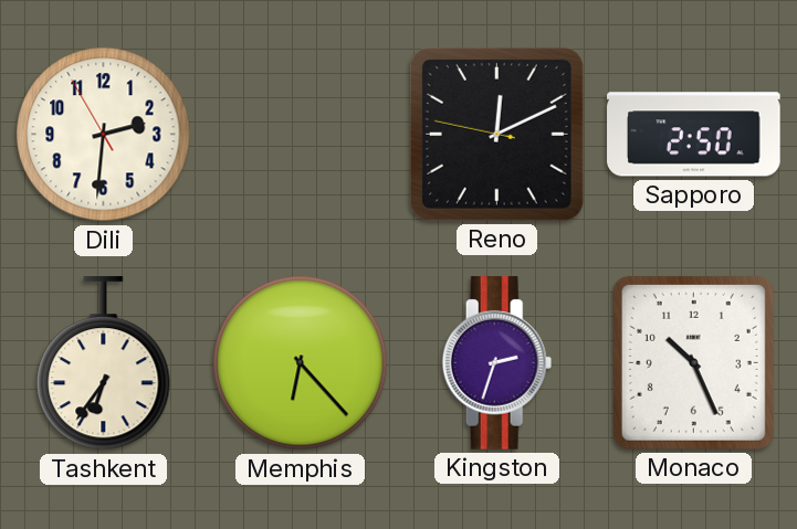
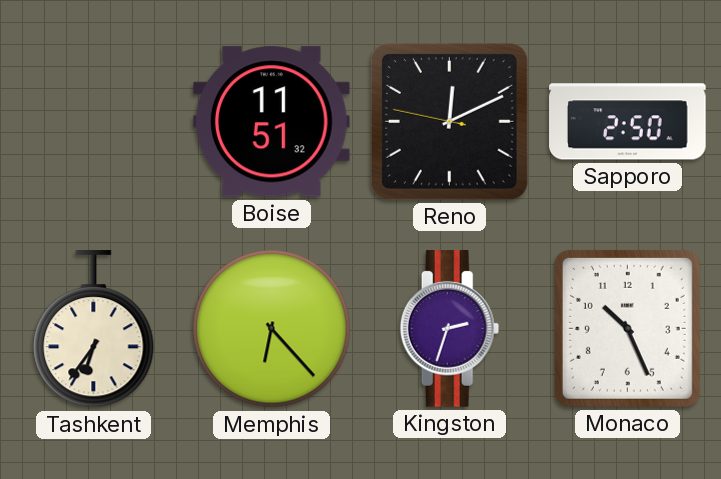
Dili: 2:30 -> none
Boise: none -> 11:51
